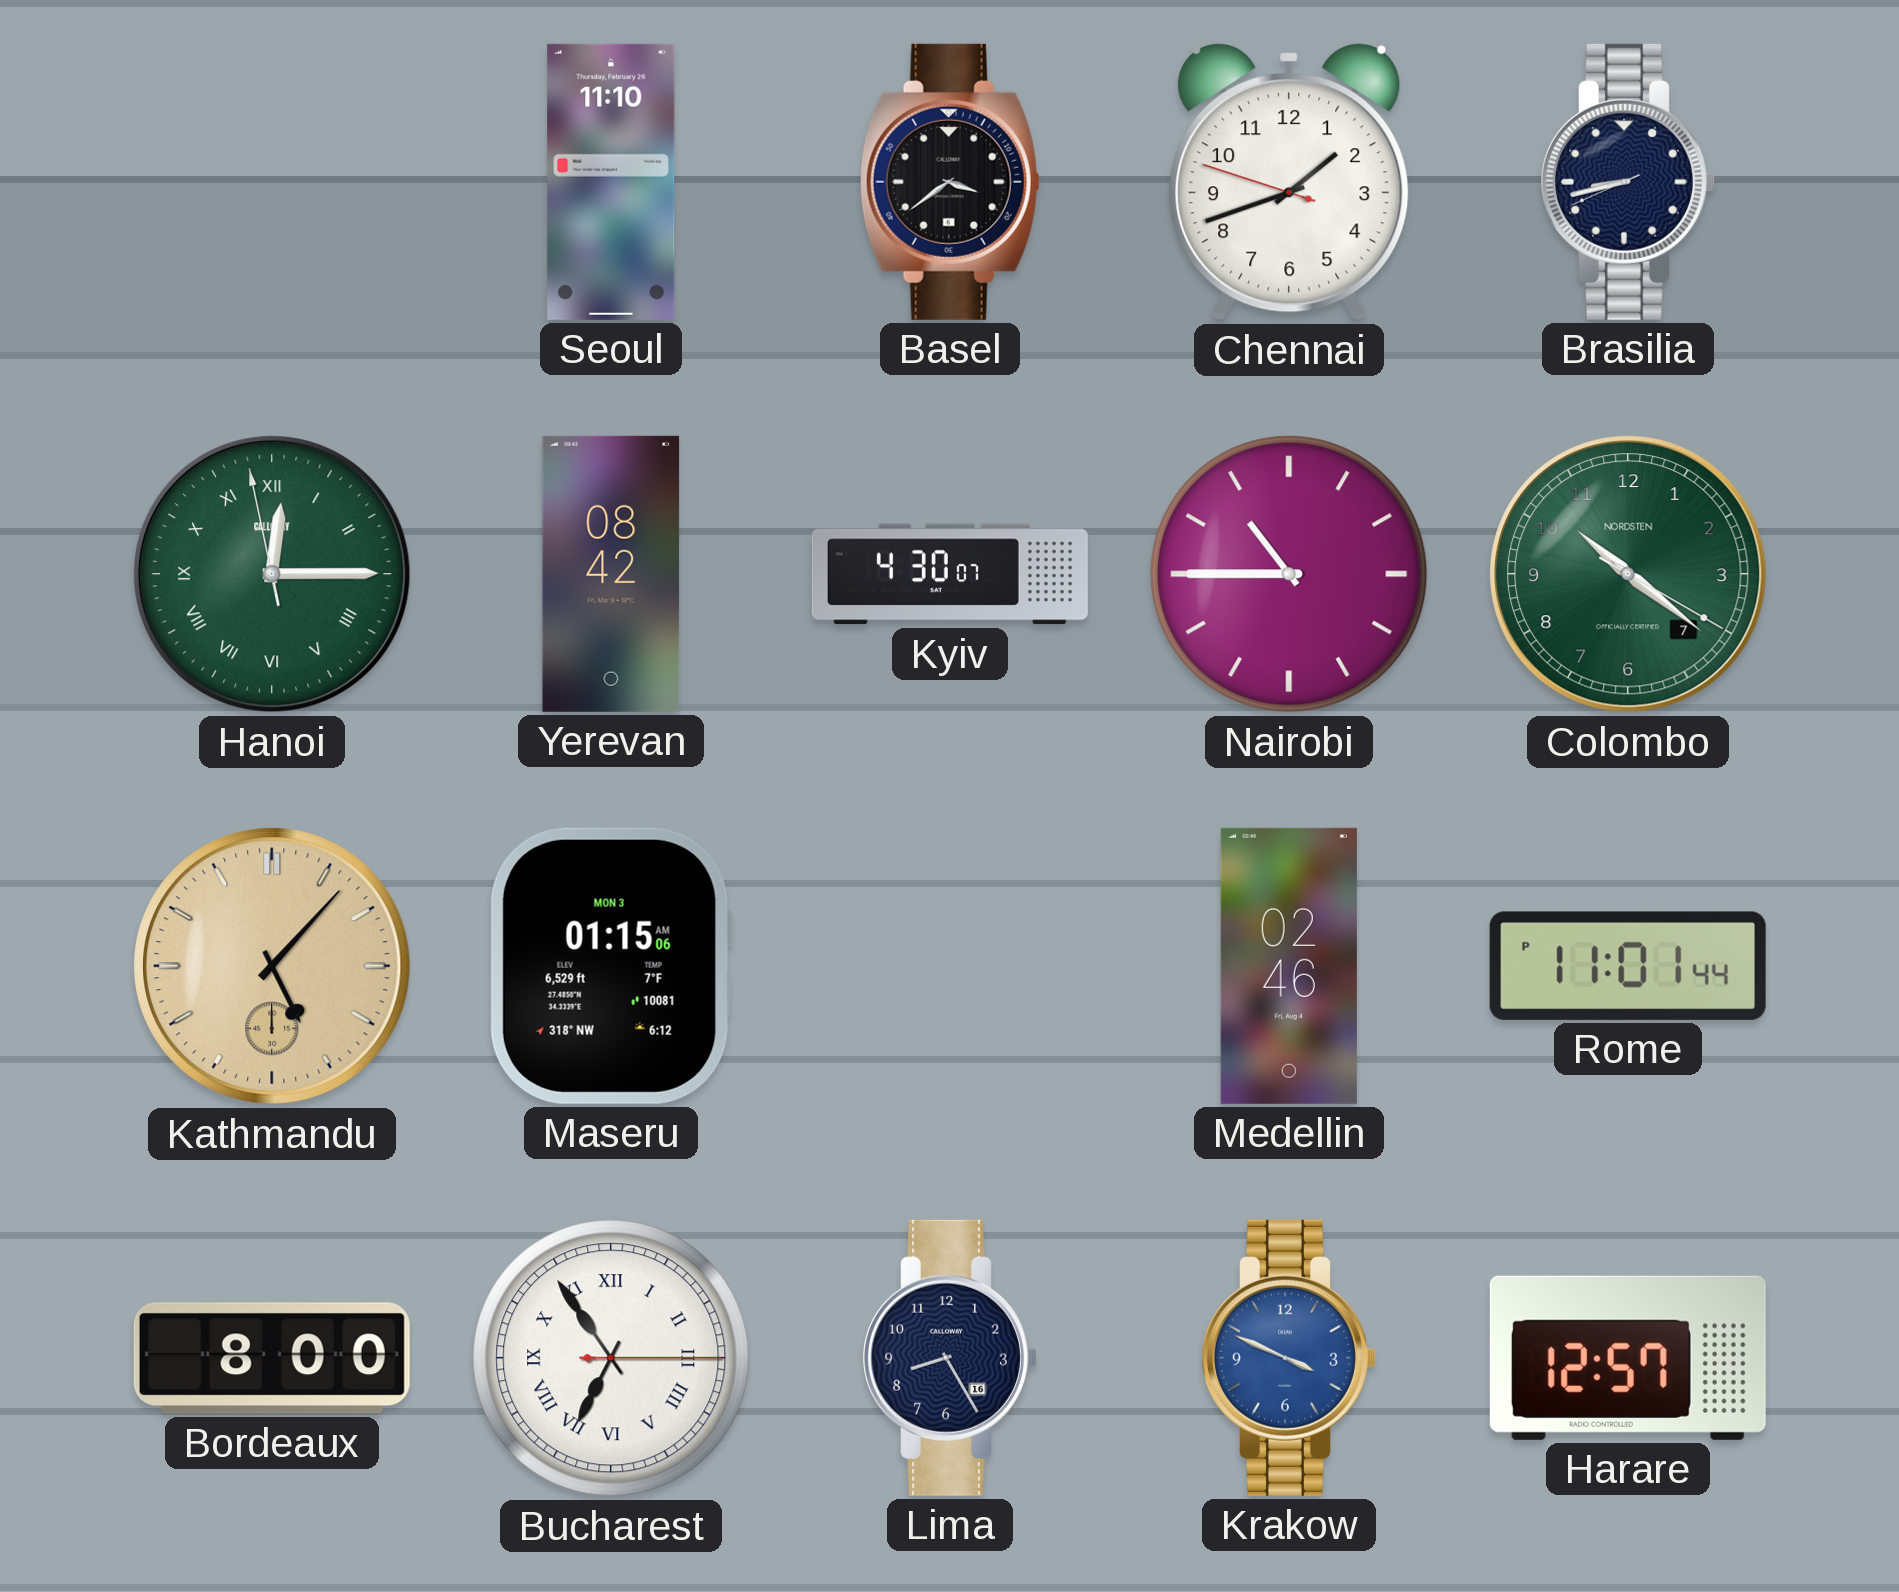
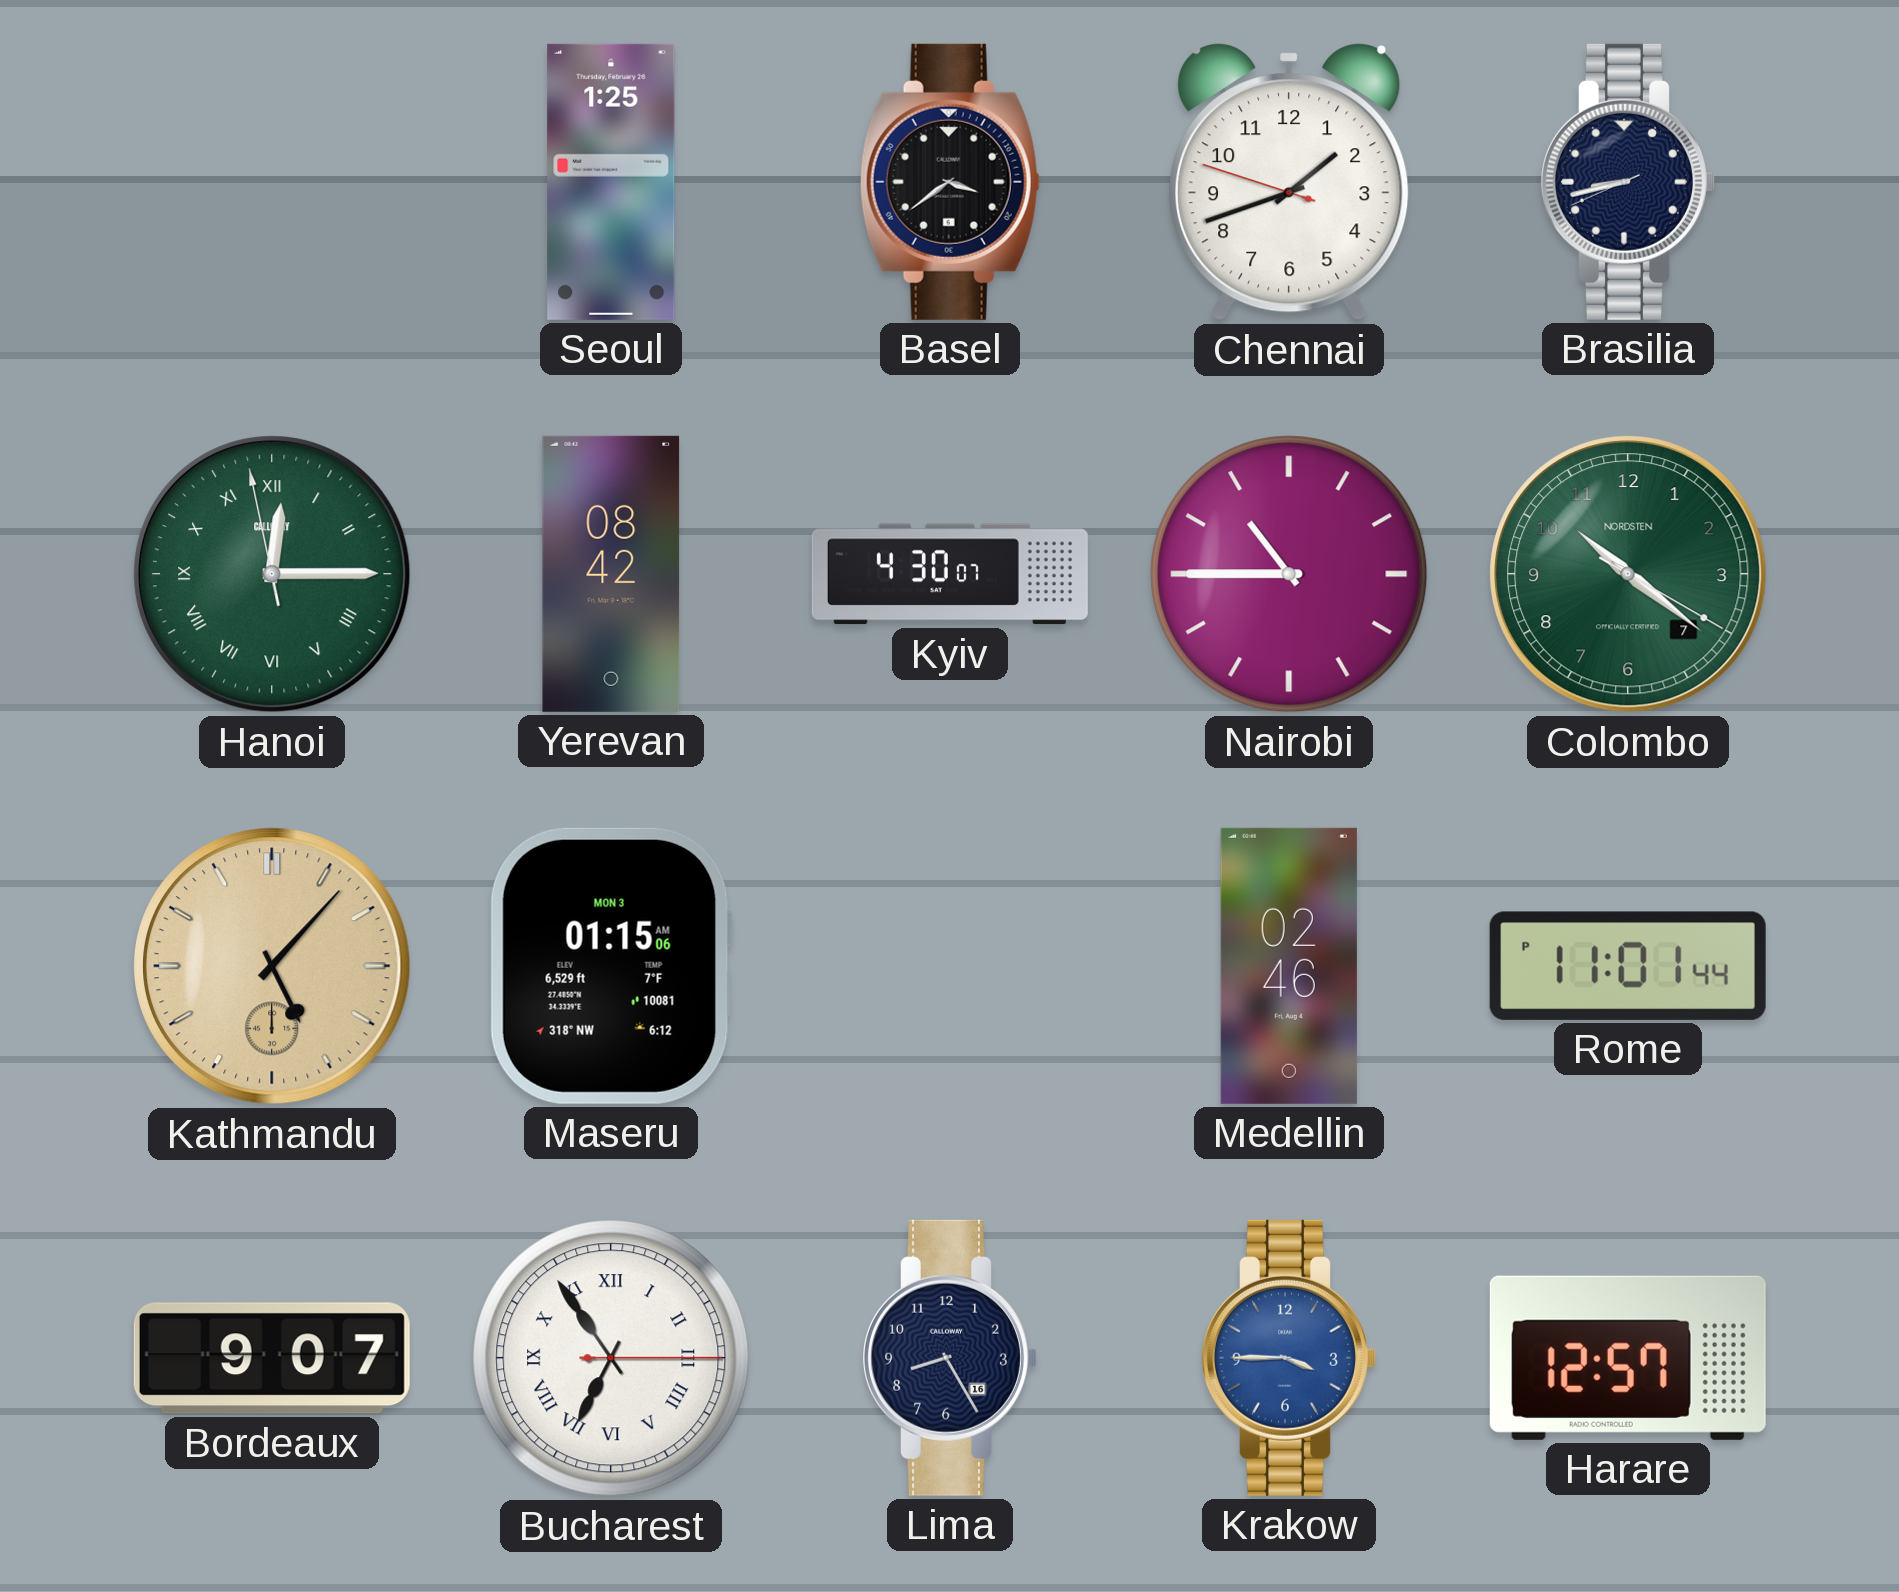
Seoul: 11:10 -> 1:25
Bordeaux: 8:00 -> 9:07
Krakow: 3:49 -> 3:45
